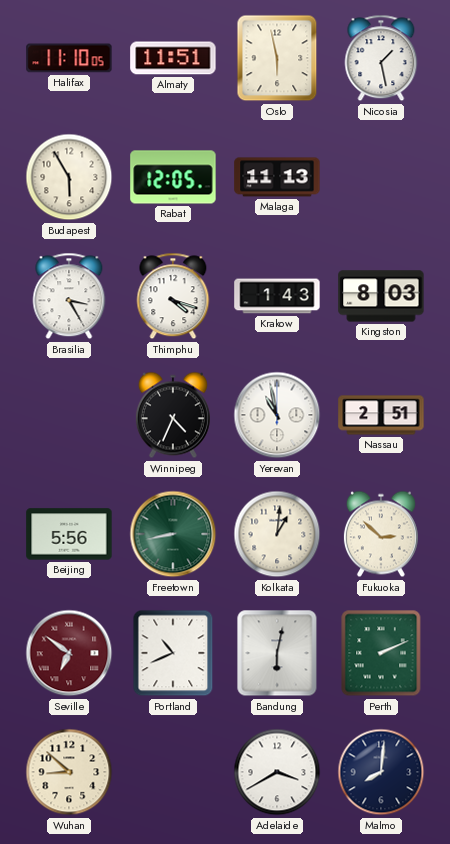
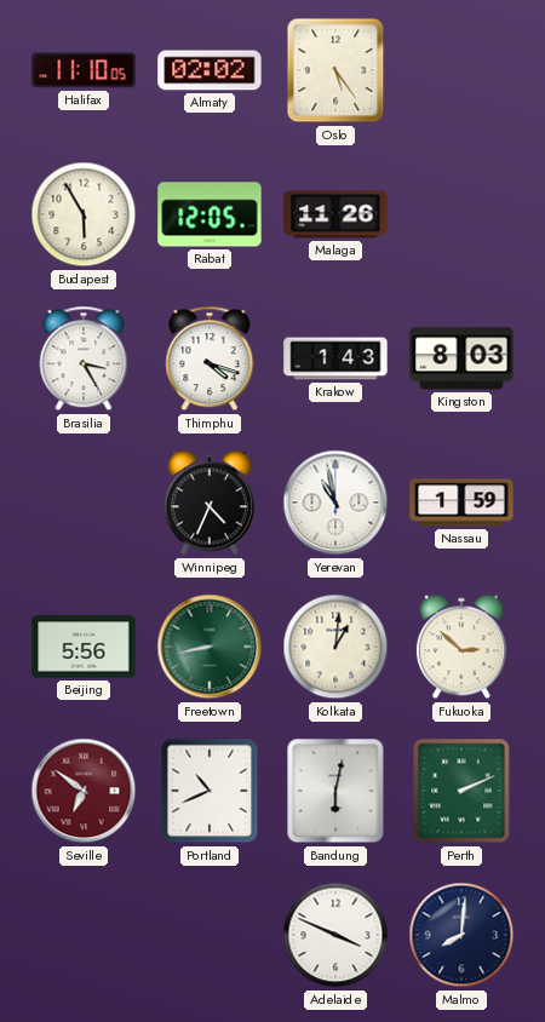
Almaty: 11:51 -> 02:02
Oslo: 5:58 -> 5:24
Nicosia: 1:28 -> none
Malaga: 11:13 -> 11:26
Nassau: 2:51 -> 1:59
Wuhan: 8:52 -> none
Adelaide: 3:40 -> 3:49
